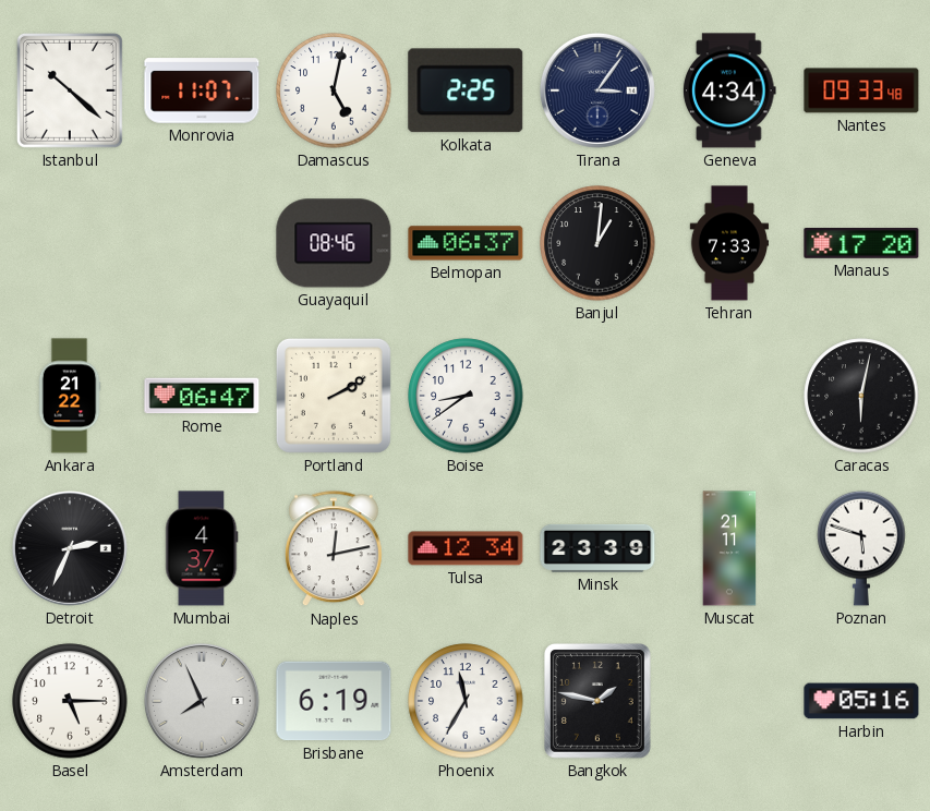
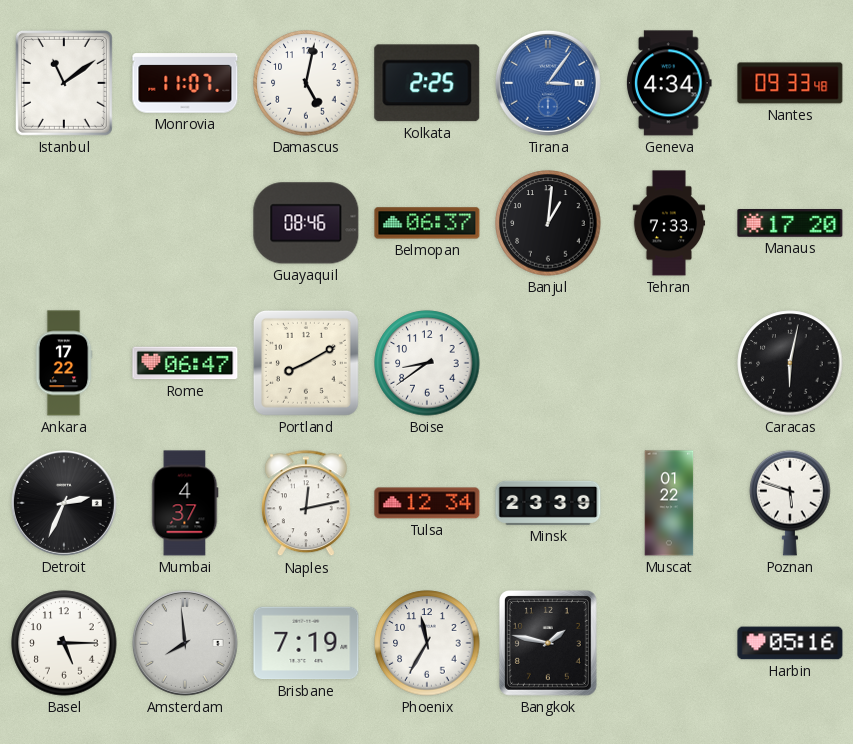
Istanbul: 10:22 -> 11:09
Tirana dial: navy -> blue
Ankara: 21:22 -> 17:22
Portland: 2:10 -> 8:10
Muscat: 21:11 -> 01:22
Amsterdam: 7:56 -> 7:59
Brisbane: 6:19 -> 7:19
